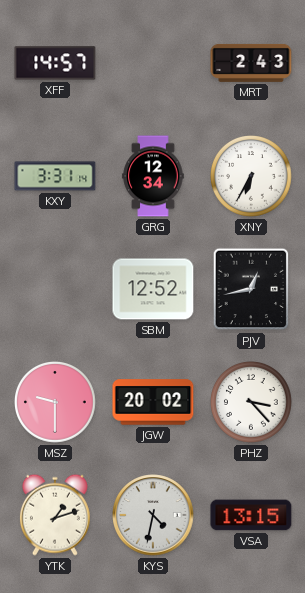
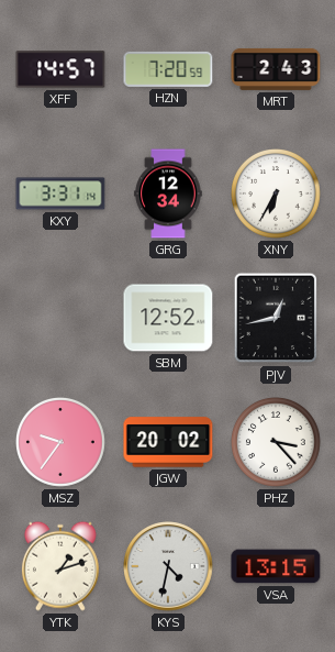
HZN: none -> 7:20
MSZ: 9:30 -> 9:36
